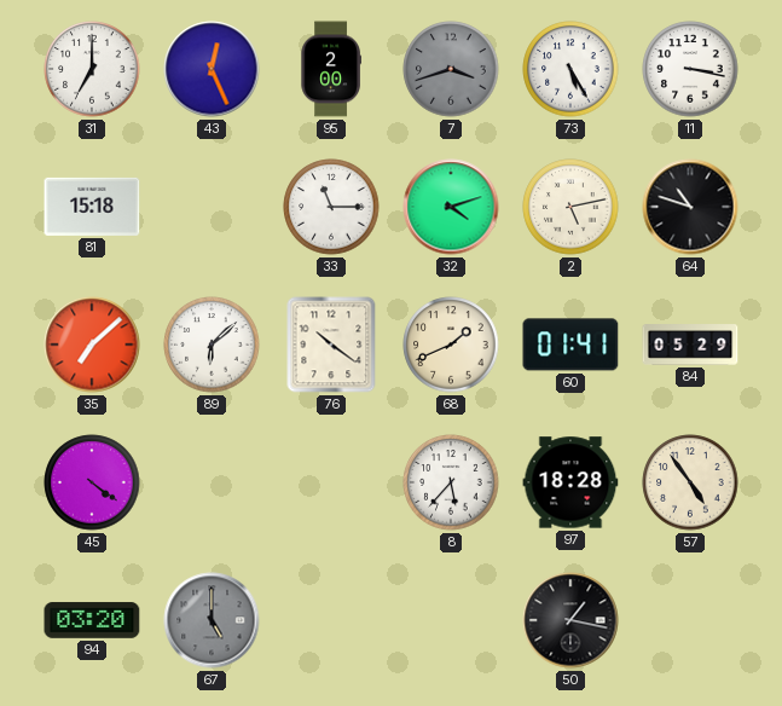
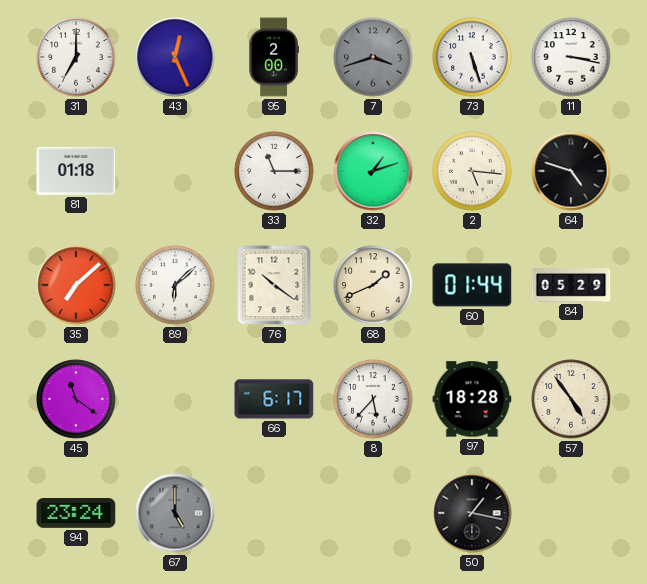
73: 5:25 -> 5:27
81: 15:18 -> 01:18
32: 4:12 -> 1:12
2: 5:13 -> 5:16
64: 10:48 -> 4:48
60: 01:41 -> 01:44
45: 4:21 -> 11:21
66: none -> 6:17
94: 03:20 -> 23:24
